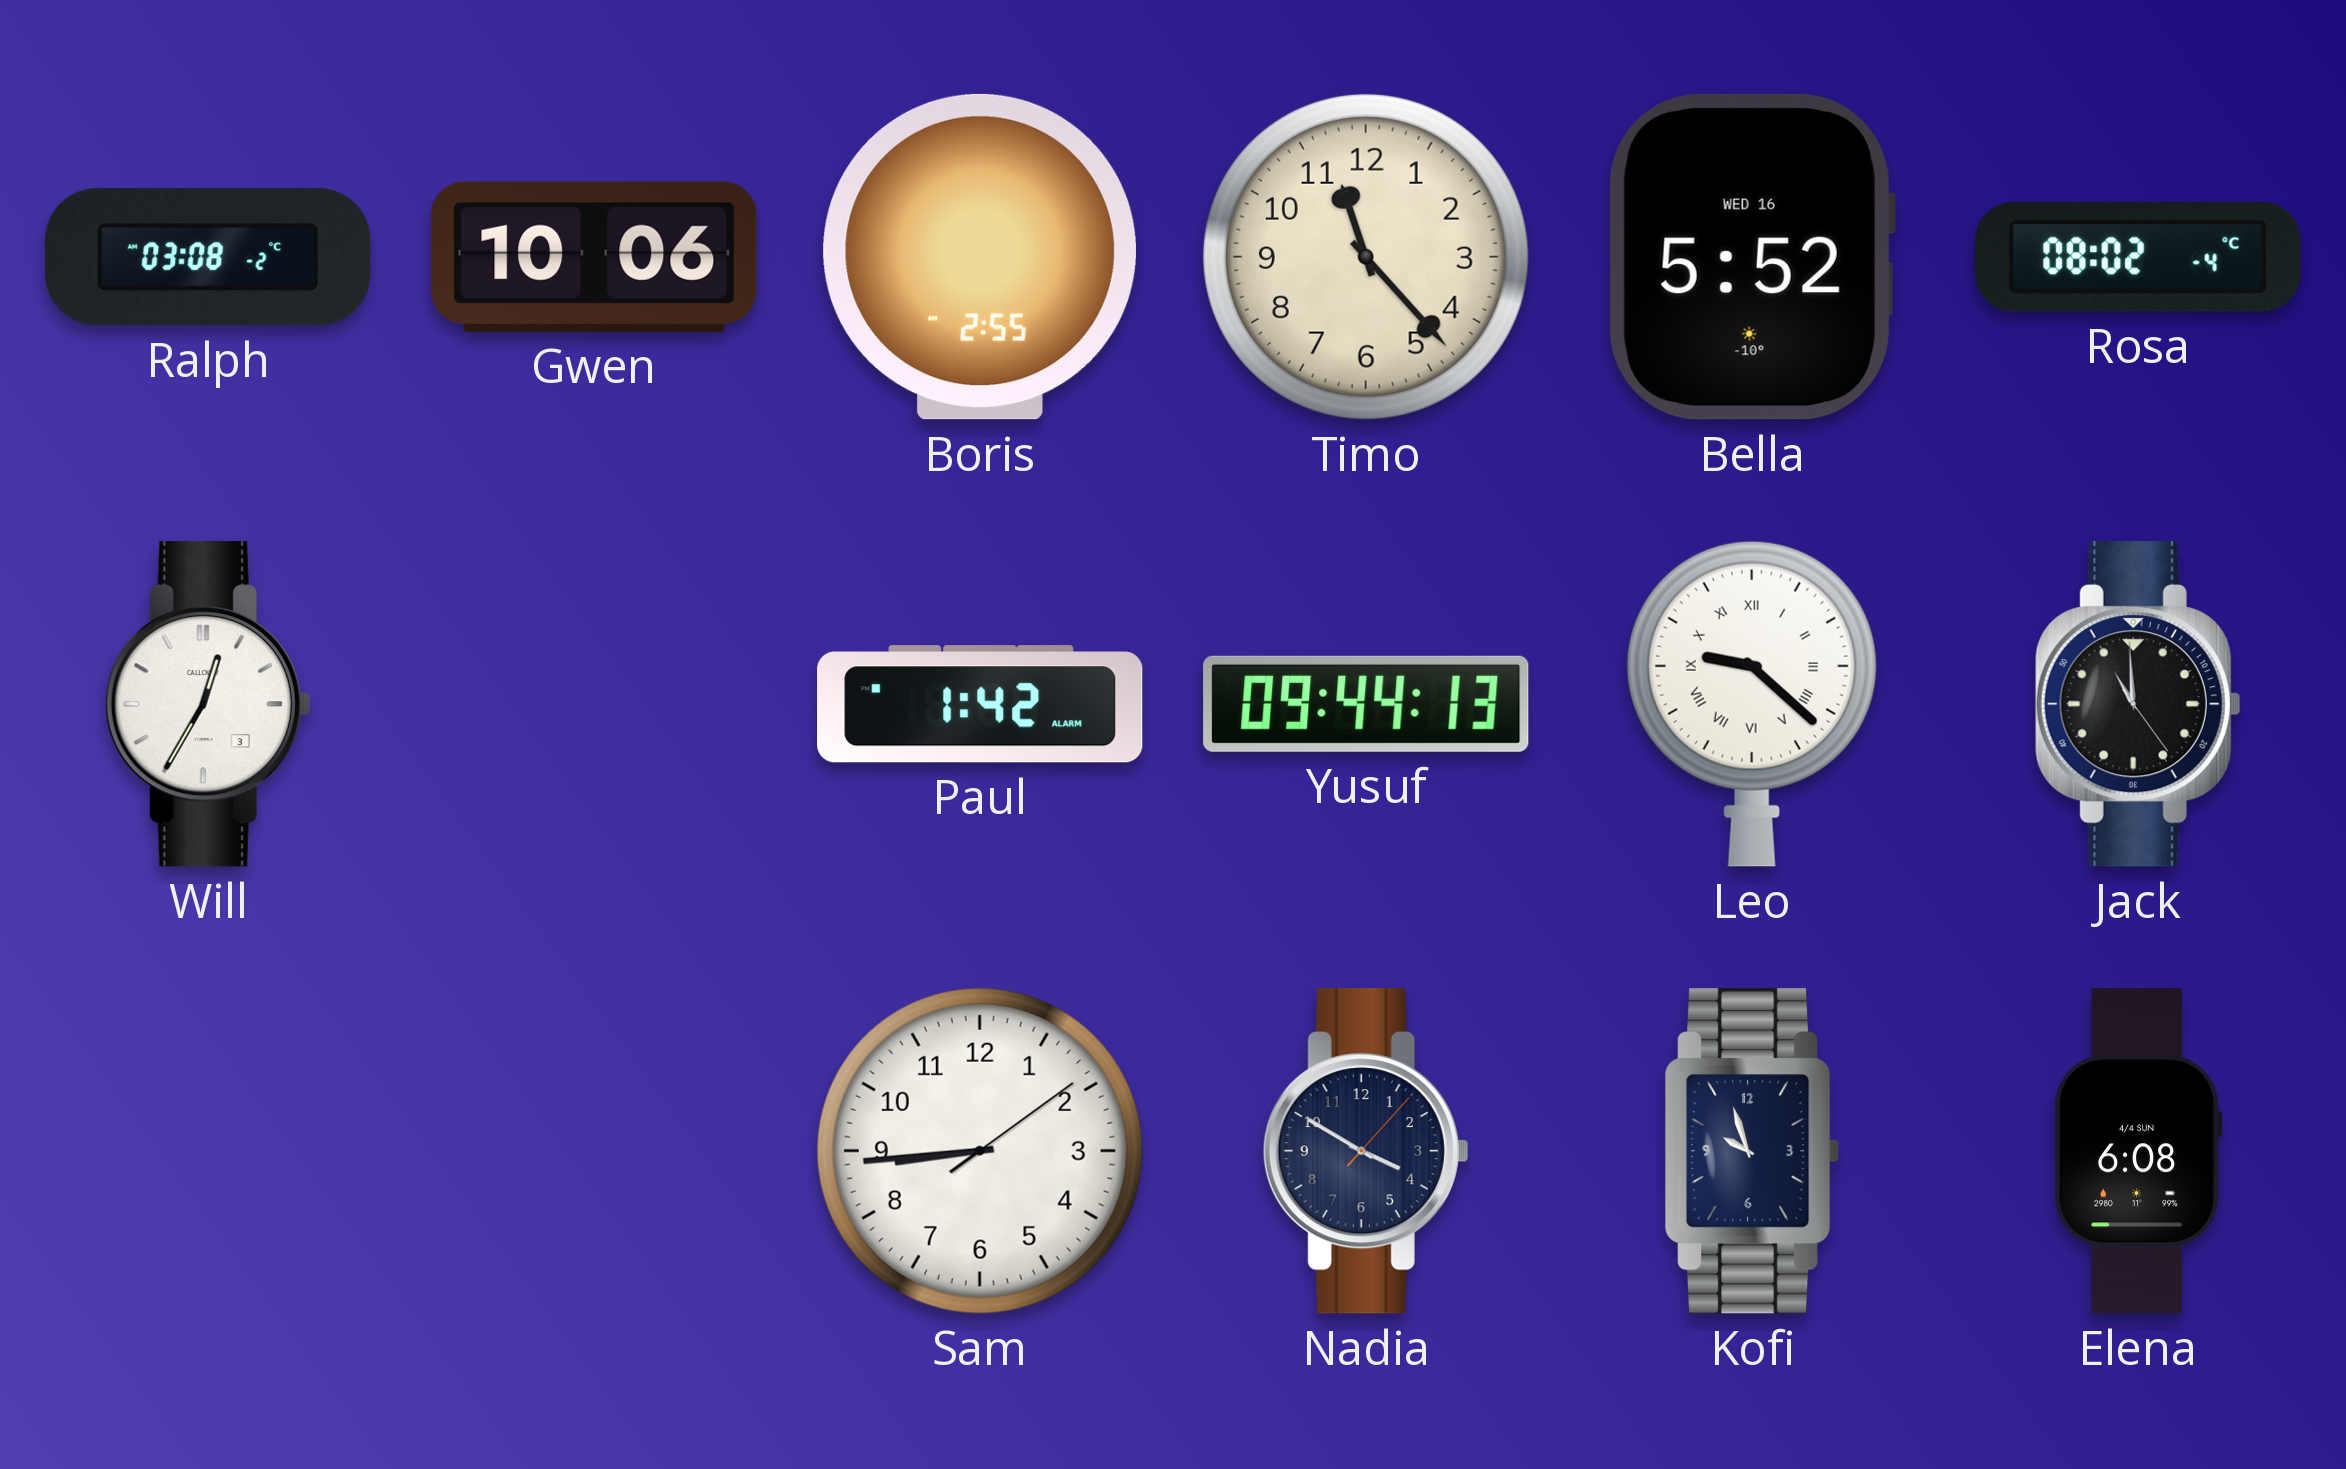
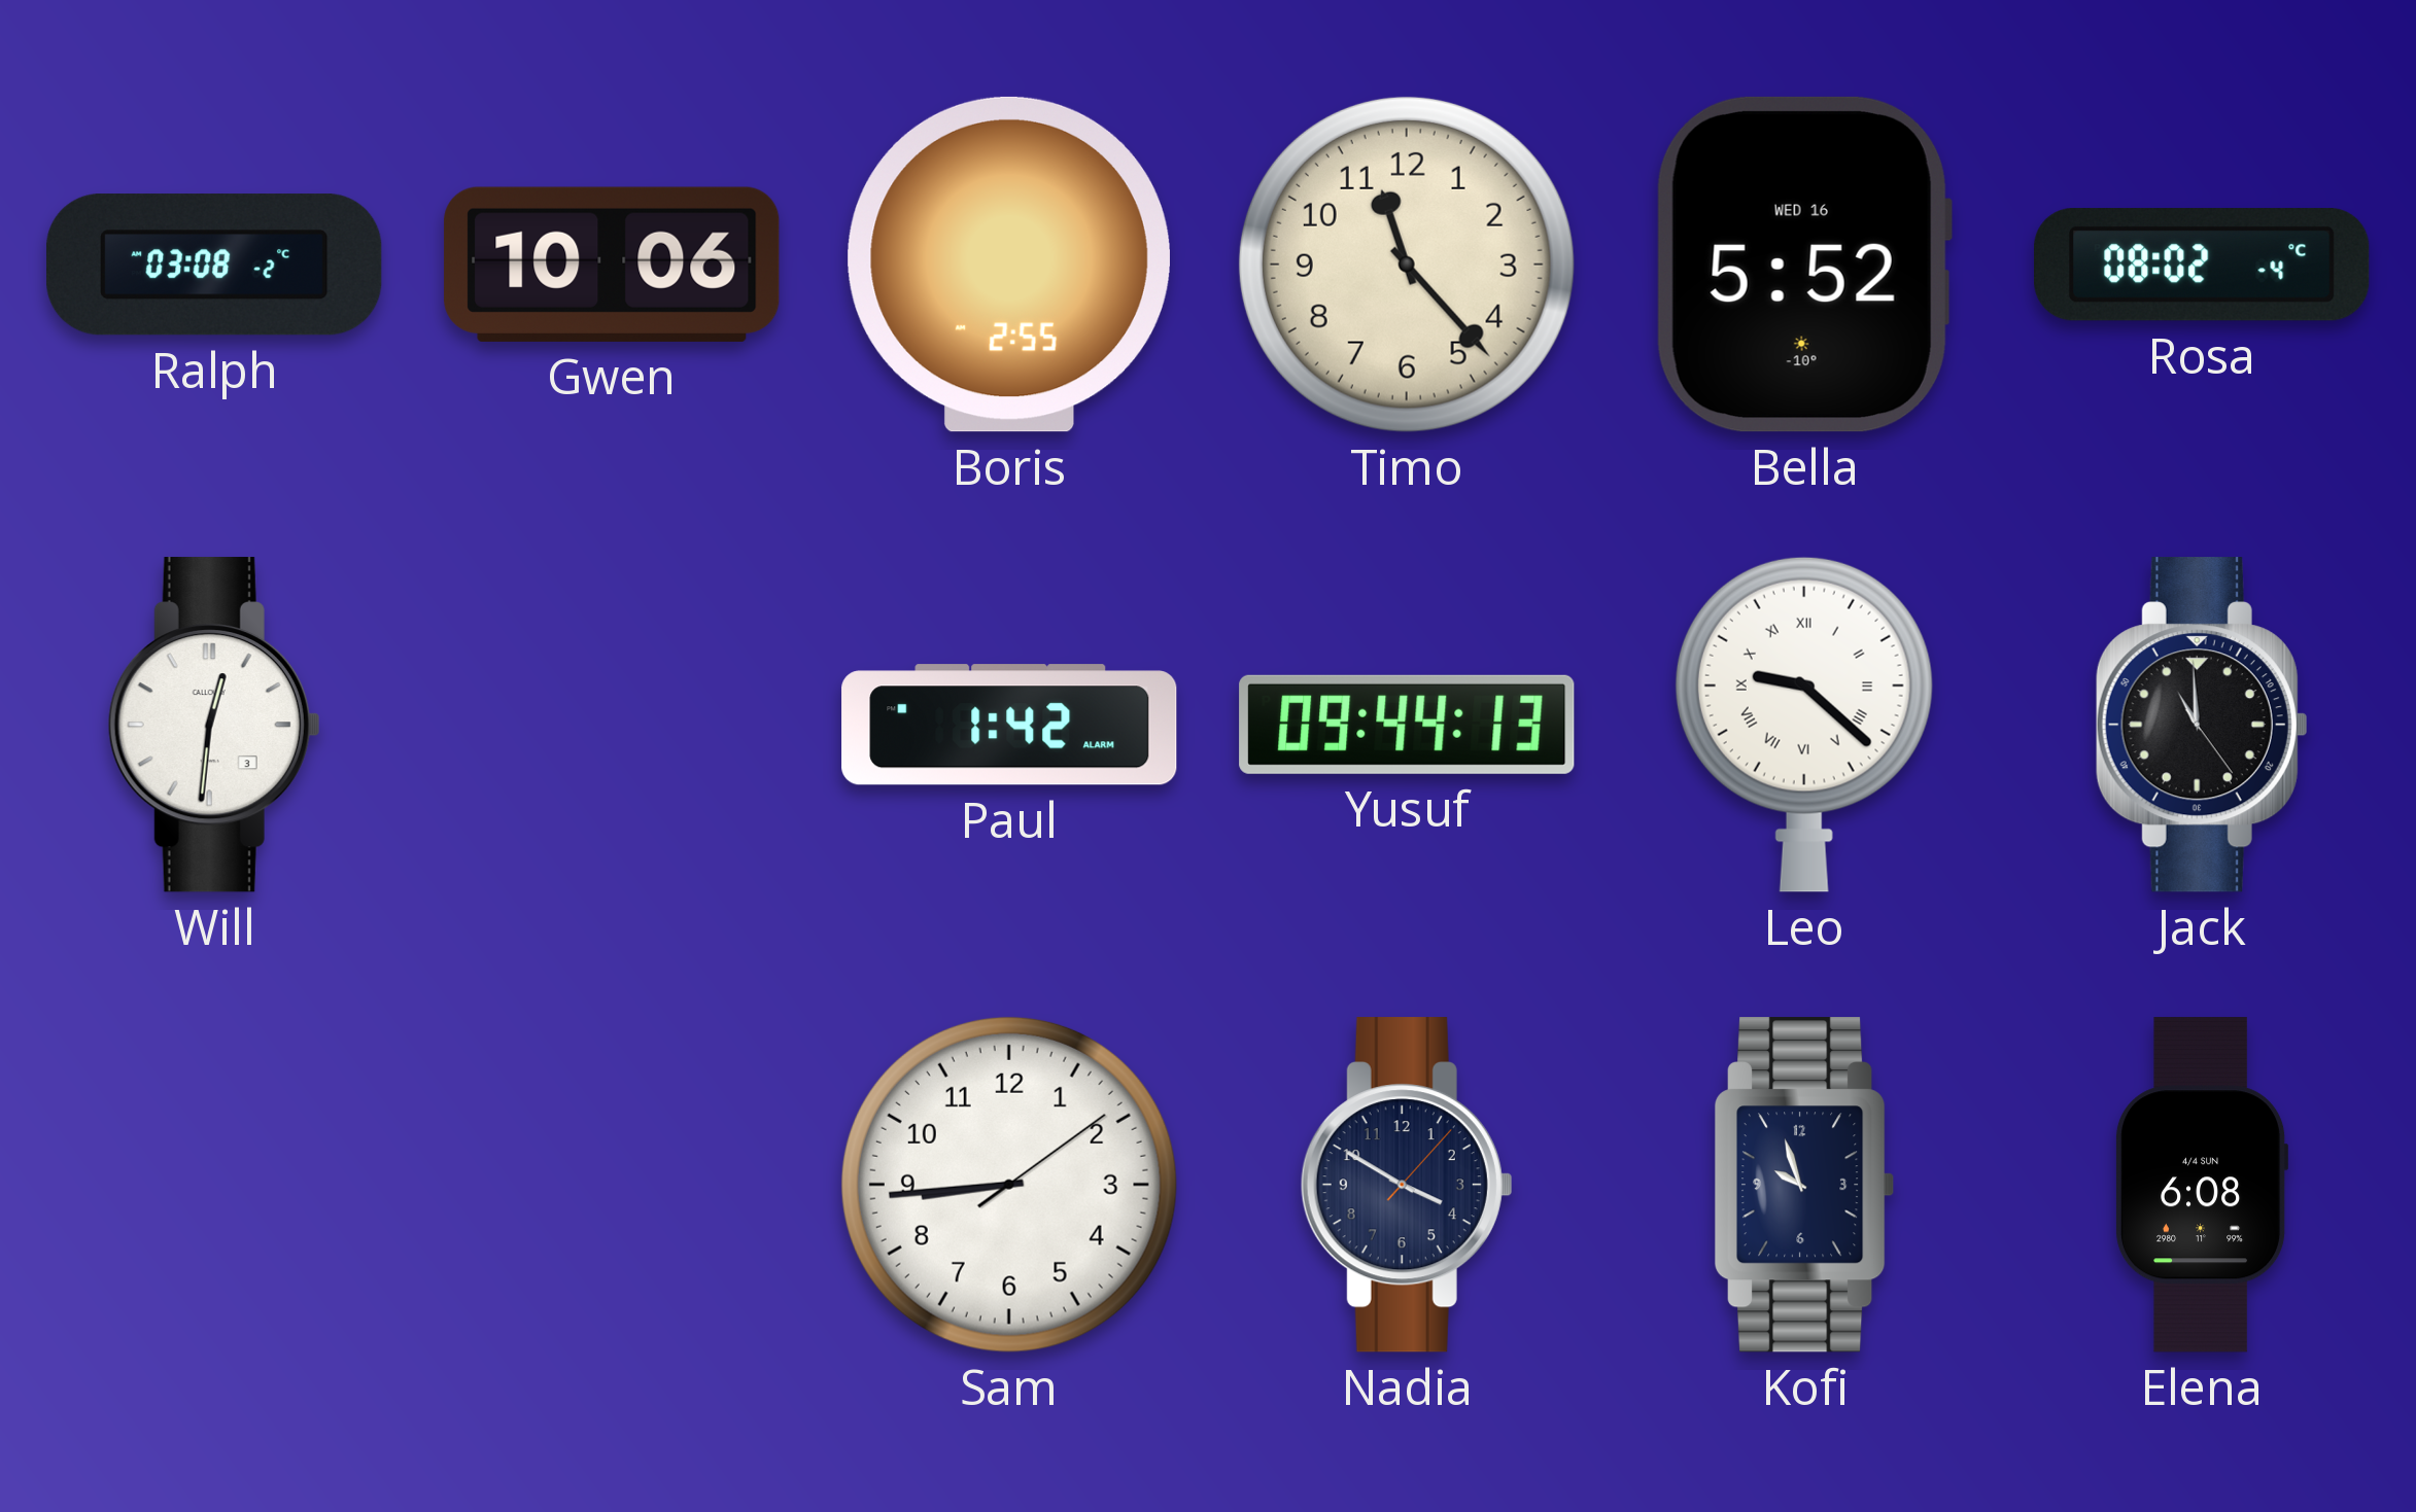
Will: 12:35 -> 12:31
